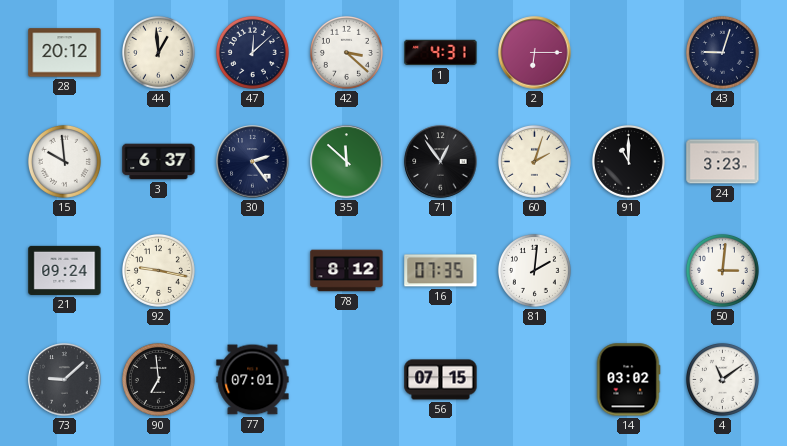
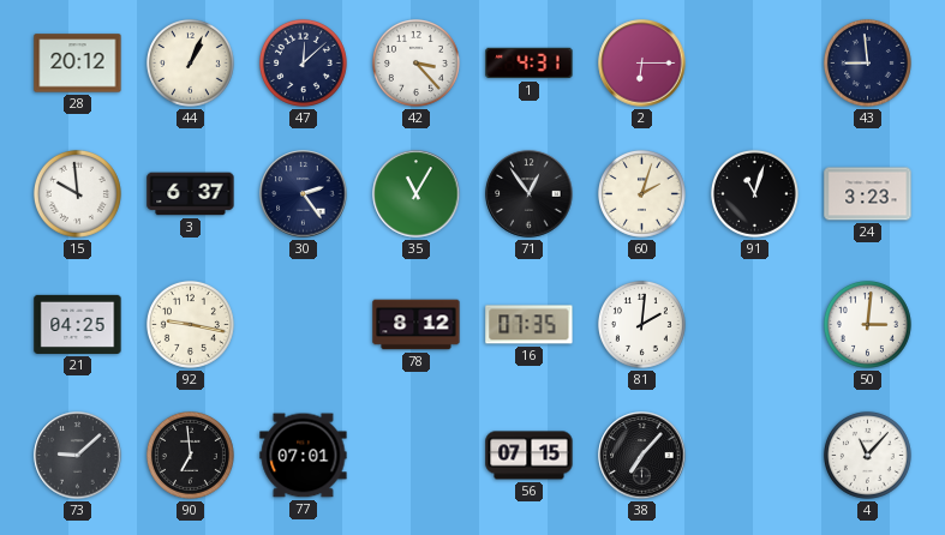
44: 12:59 -> 1:04
42: 3:22 -> 3:23
43: 9:03 -> 8:59
35: 11:52 -> 11:05
91: 11:00 -> 11:03
21: 09:24 -> 04:25
38: none -> 7:07
14: 03:02 -> none
4: 11:09 -> 11:07
